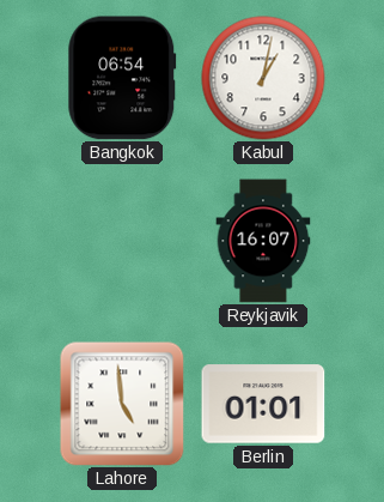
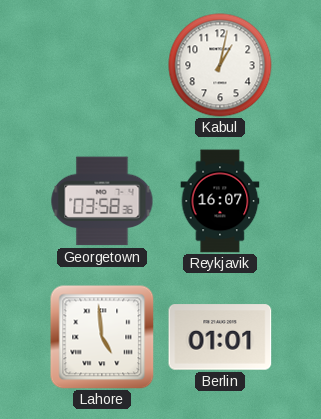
Bangkok: 06:54 -> none
Georgetown: none -> 03:58
